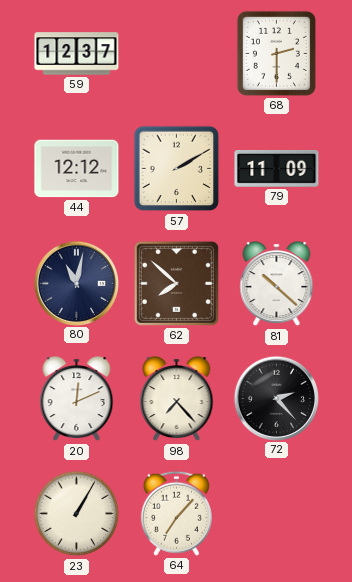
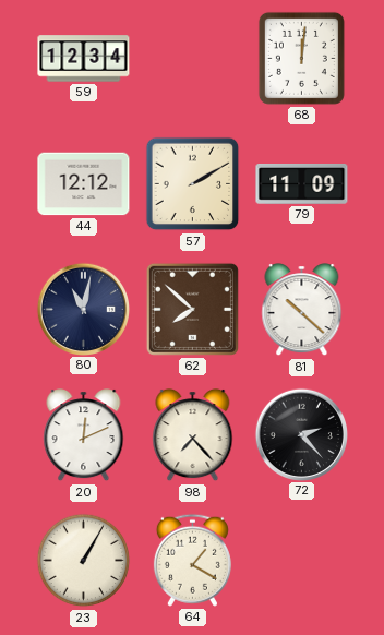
59: 12:37 -> 12:34
68: 2:30 -> 12:01
64: 7:07 -> 1:20
